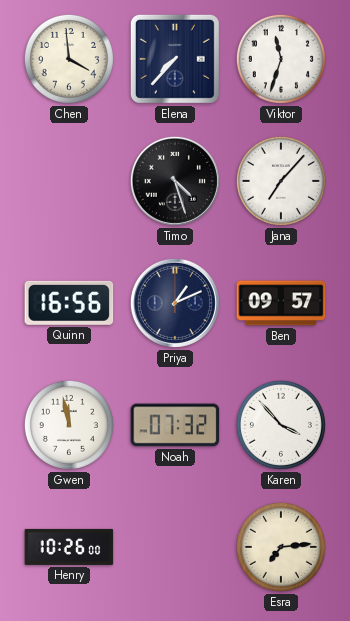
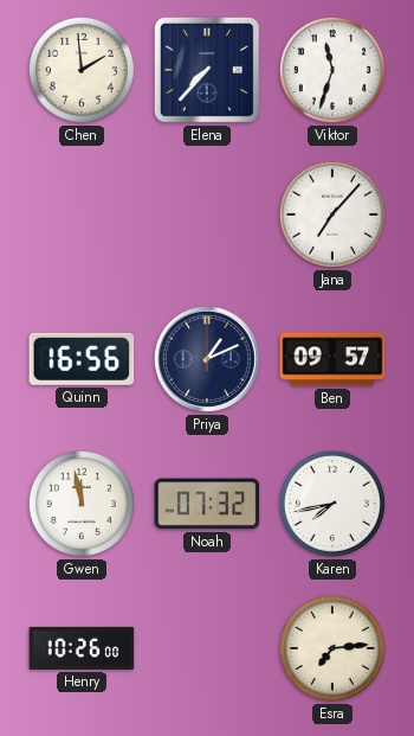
Chen: 3:59 -> 1:59
Timo: 4:27 -> none
Karen: 3:53 -> 7:43
